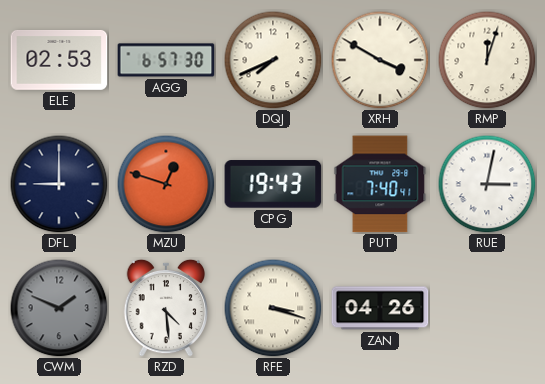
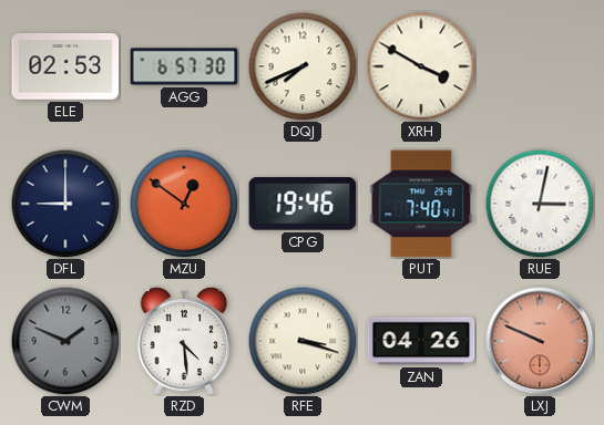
RMP: 12:03 -> none
MZU: 12:48 -> 12:51
CPG: 19:43 -> 19:46
LXJ: none -> 9:49
